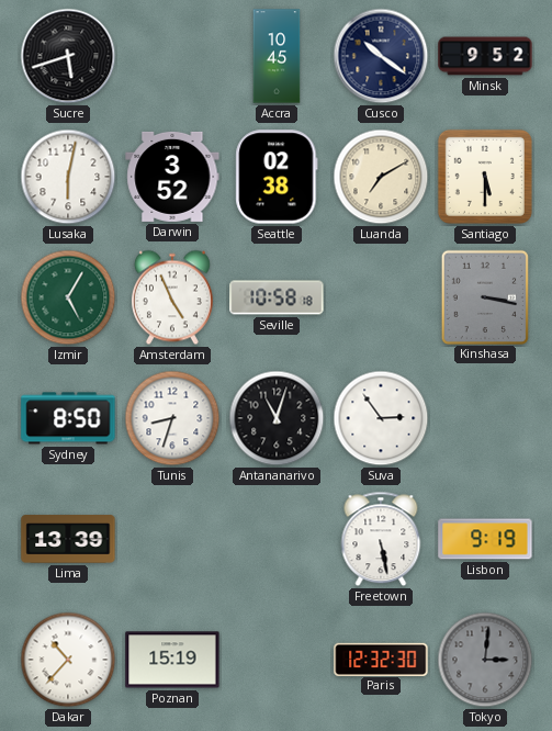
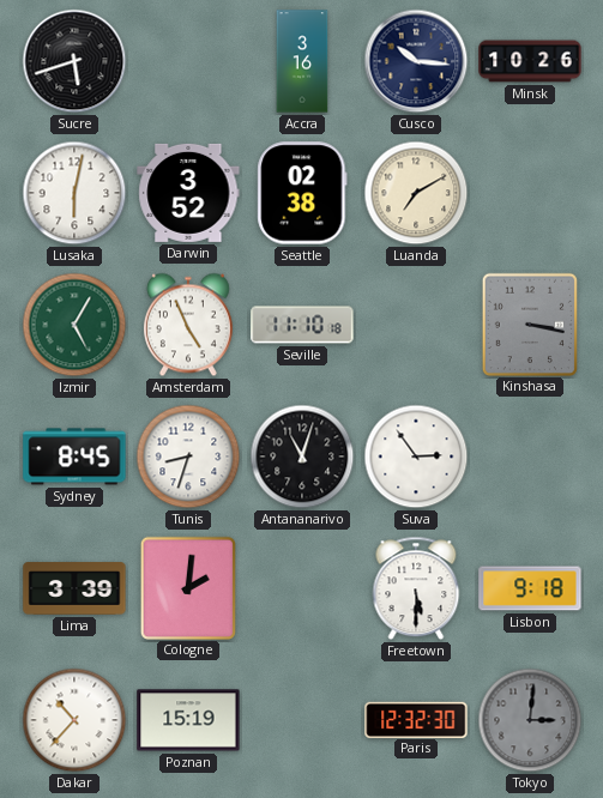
Accra: 10:45 -> 3:16
Cusco: 10:21 -> 10:16
Minsk: 9:52 -> 10:26
Santiago: 5:30 -> none
Seville: 10:58 -> 11:10
Sydney: 8:50 -> 8:45
Lima: 13:39 -> 3:39
Cologne: none -> 2:01
Freetown: 5:28 -> 5:30
Lisbon: 9:19 -> 9:18
